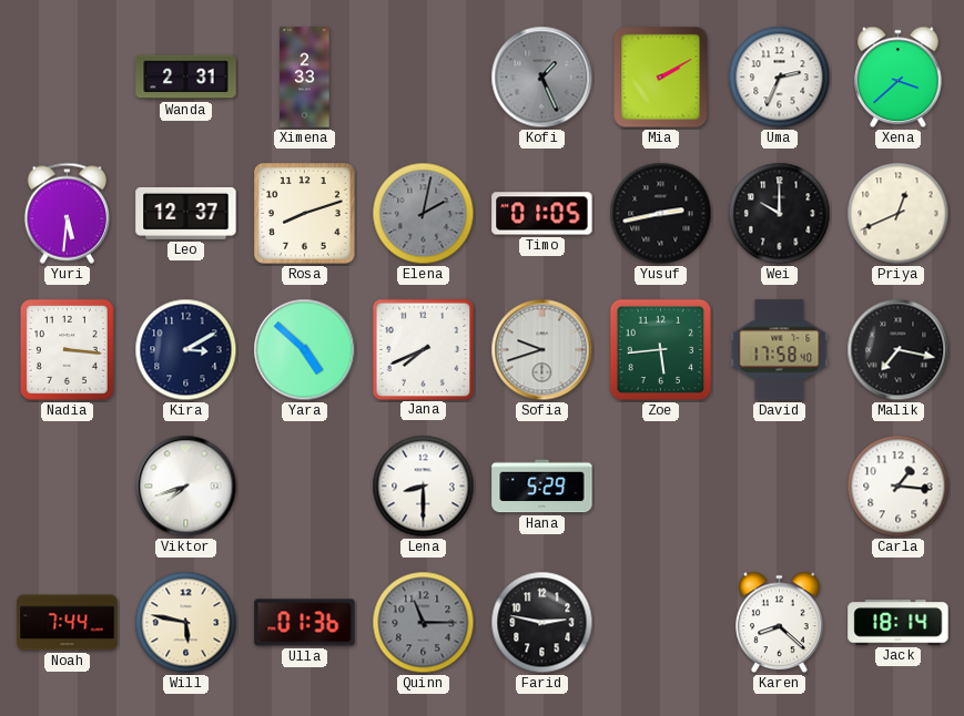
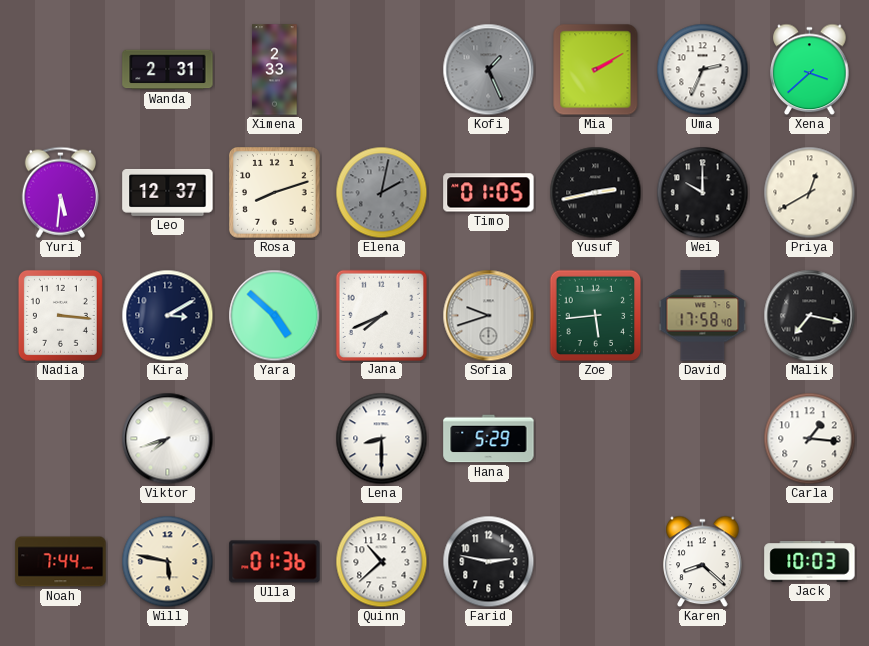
Priya: 12:41 -> 12:40
Quinn: 11:15 -> 10:38
Quinn dial: grey -> white
Jack: 18:14 -> 10:03
